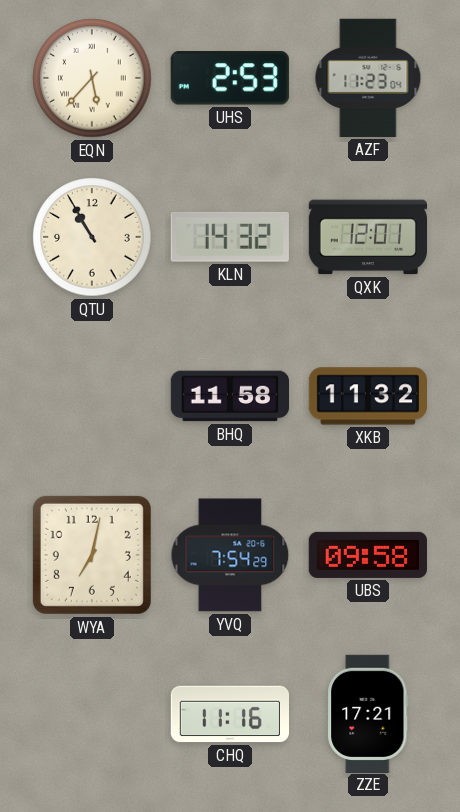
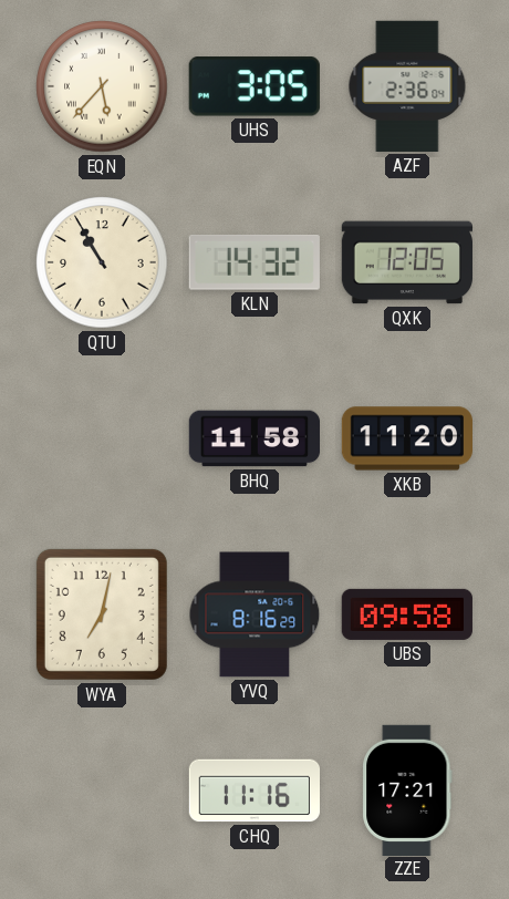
UHS: 2:53 -> 3:05
AZF: 11:23 -> 2:36
QXK: 12:01 -> 12:05
XKB: 11:32 -> 11:20
YVQ: 7:54 -> 8:16
